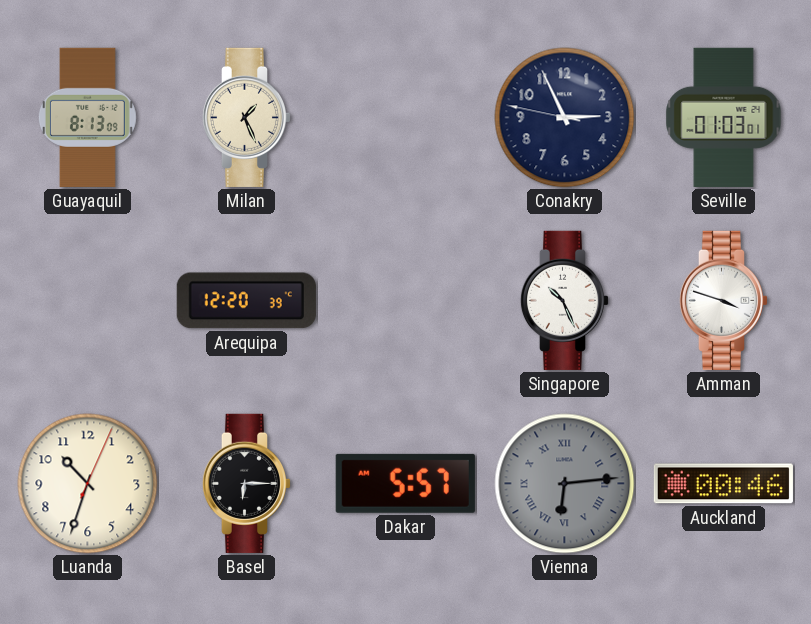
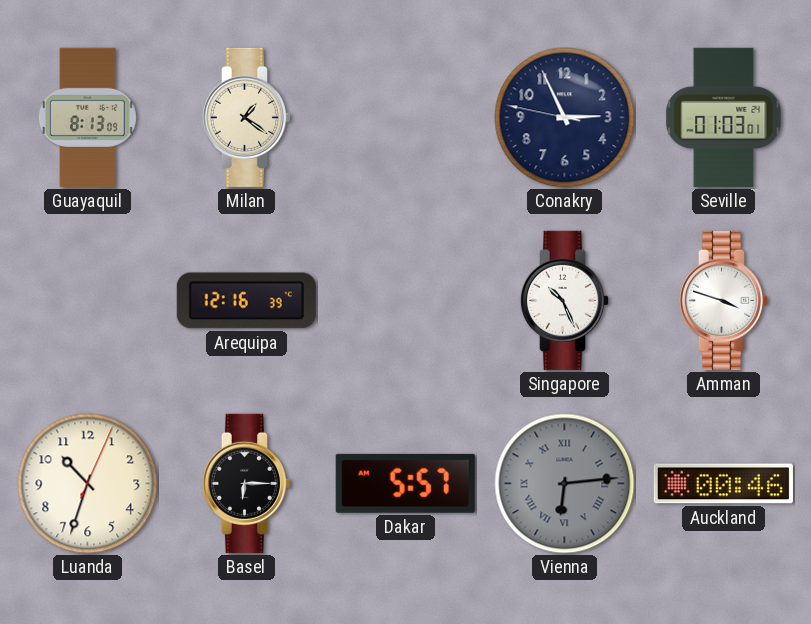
Milan: 1:26 -> 1:21
Arequipa: 12:20 -> 12:16
